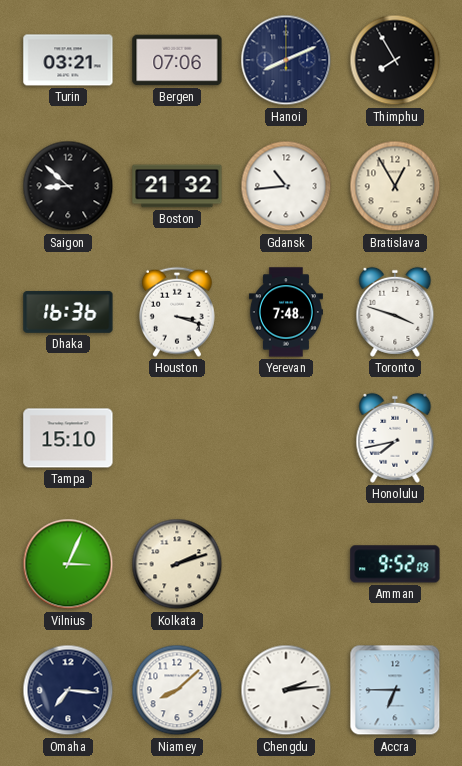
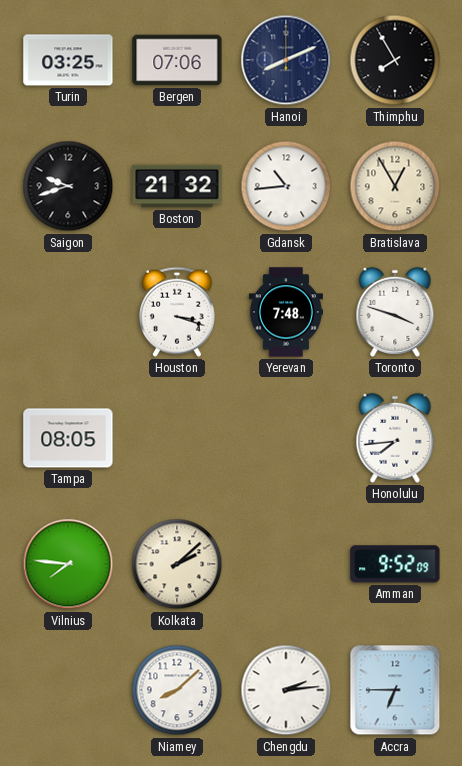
Turin: 03:21 -> 03:25
Saigon: 8:52 -> 9:42
Dhaka: 16:36 -> none
Tampa: 15:10 -> 08:05
Honolulu: 7:43 -> 7:44
Vilnius: 3:04 -> 7:46
Kolkata: 2:12 -> 2:08
Omaha: 7:16 -> none
